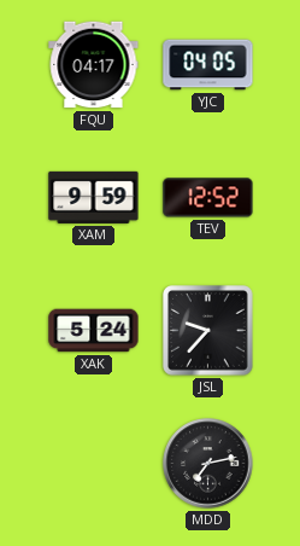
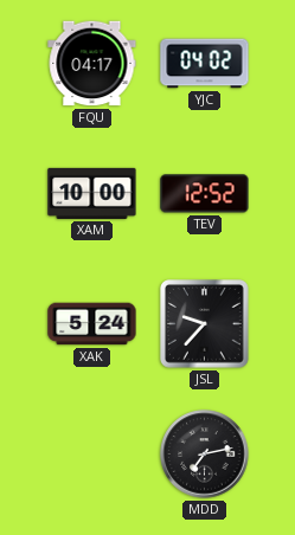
YJC: 04:05 -> 04:02
XAM: 9:59 -> 10:00
